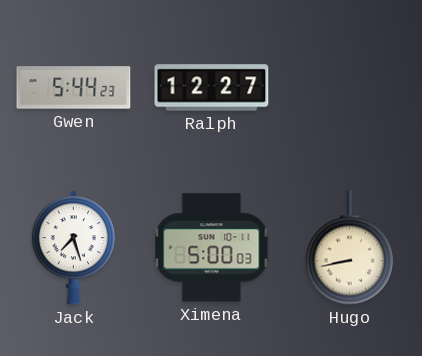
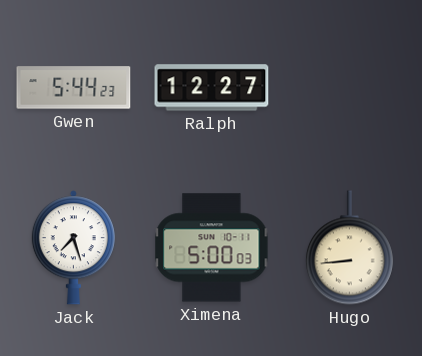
Hugo: 8:43 -> 8:44
